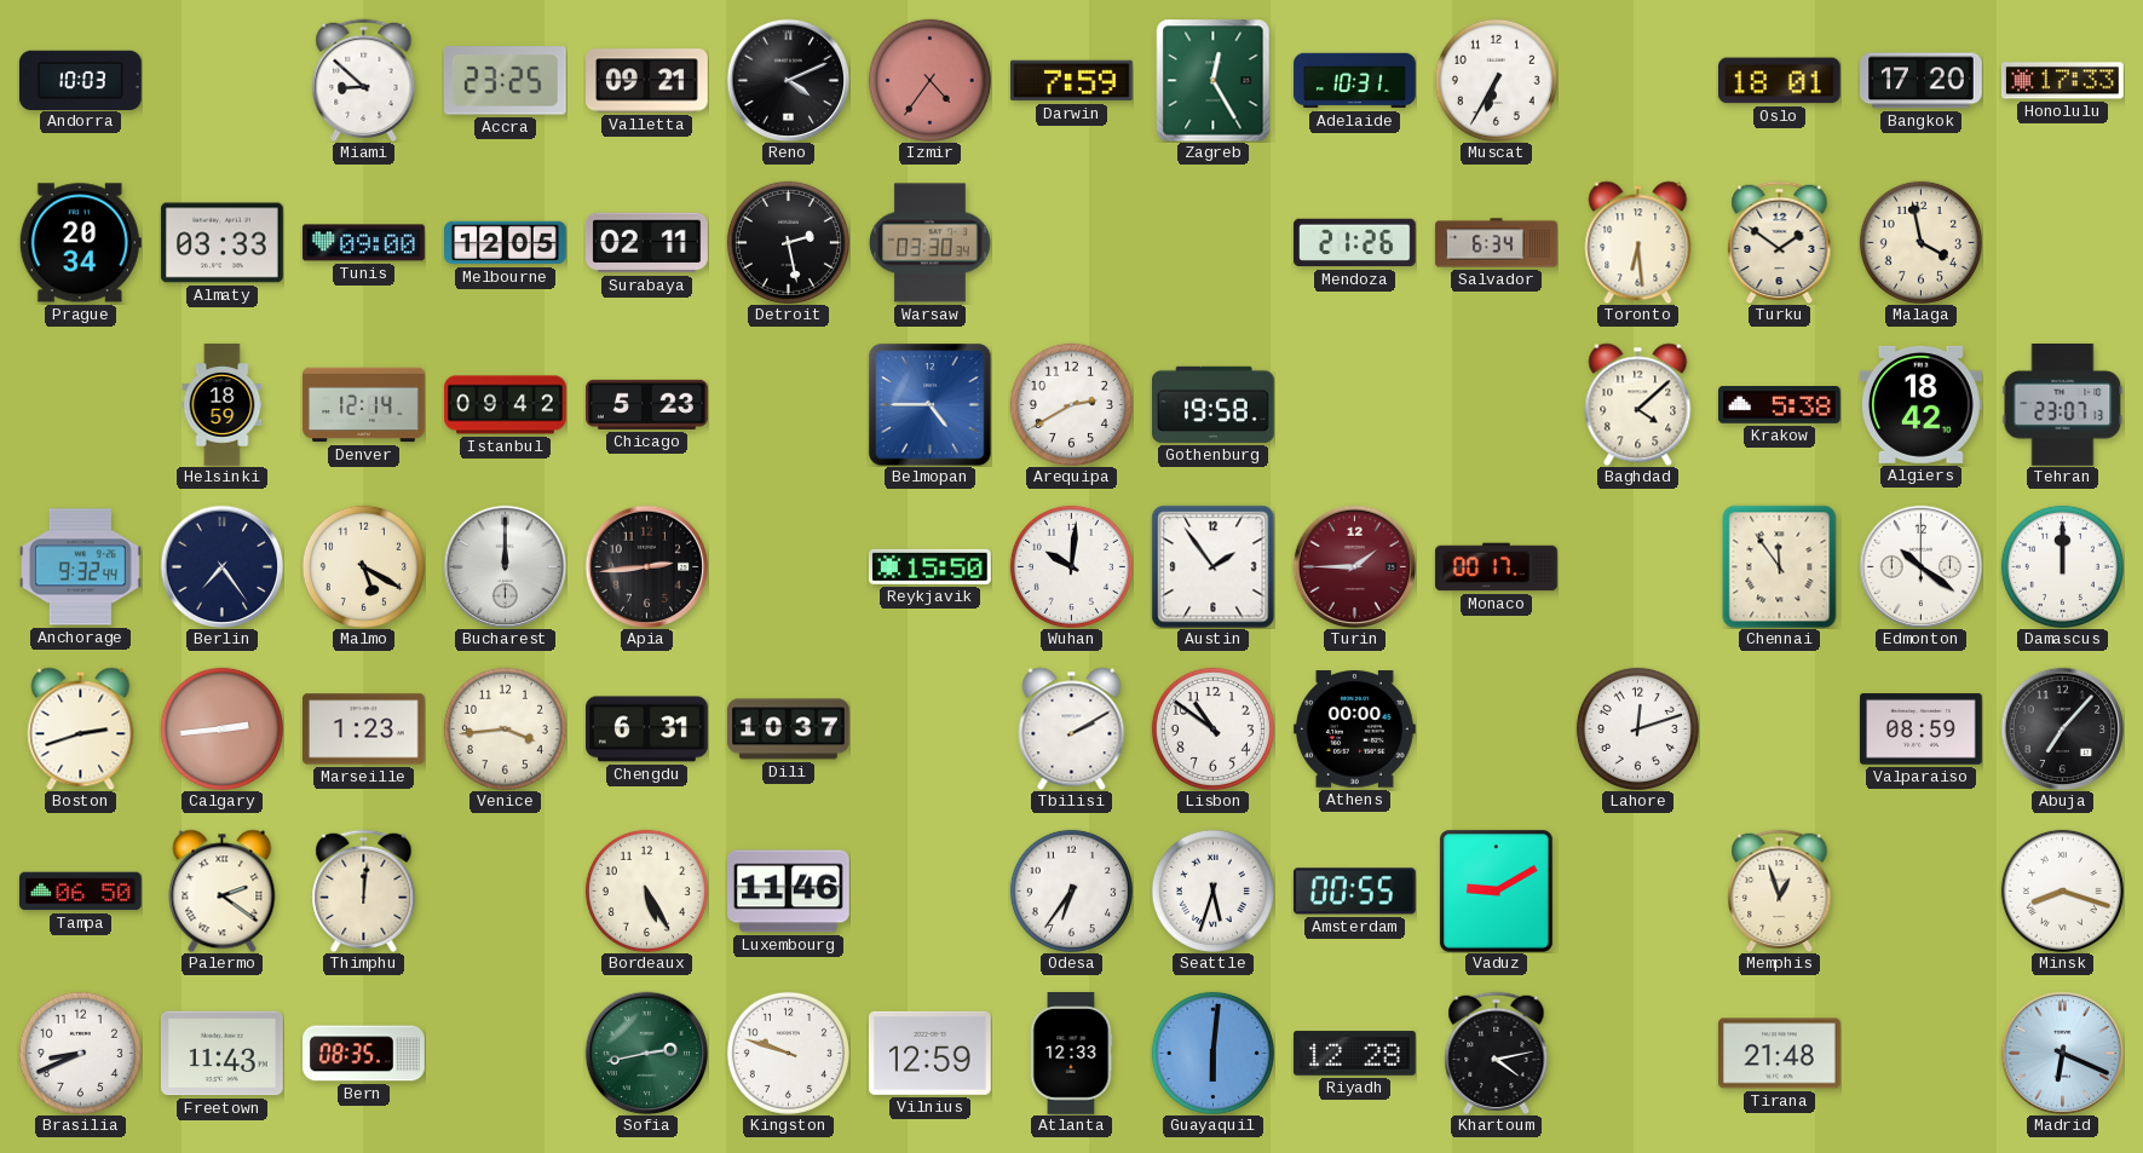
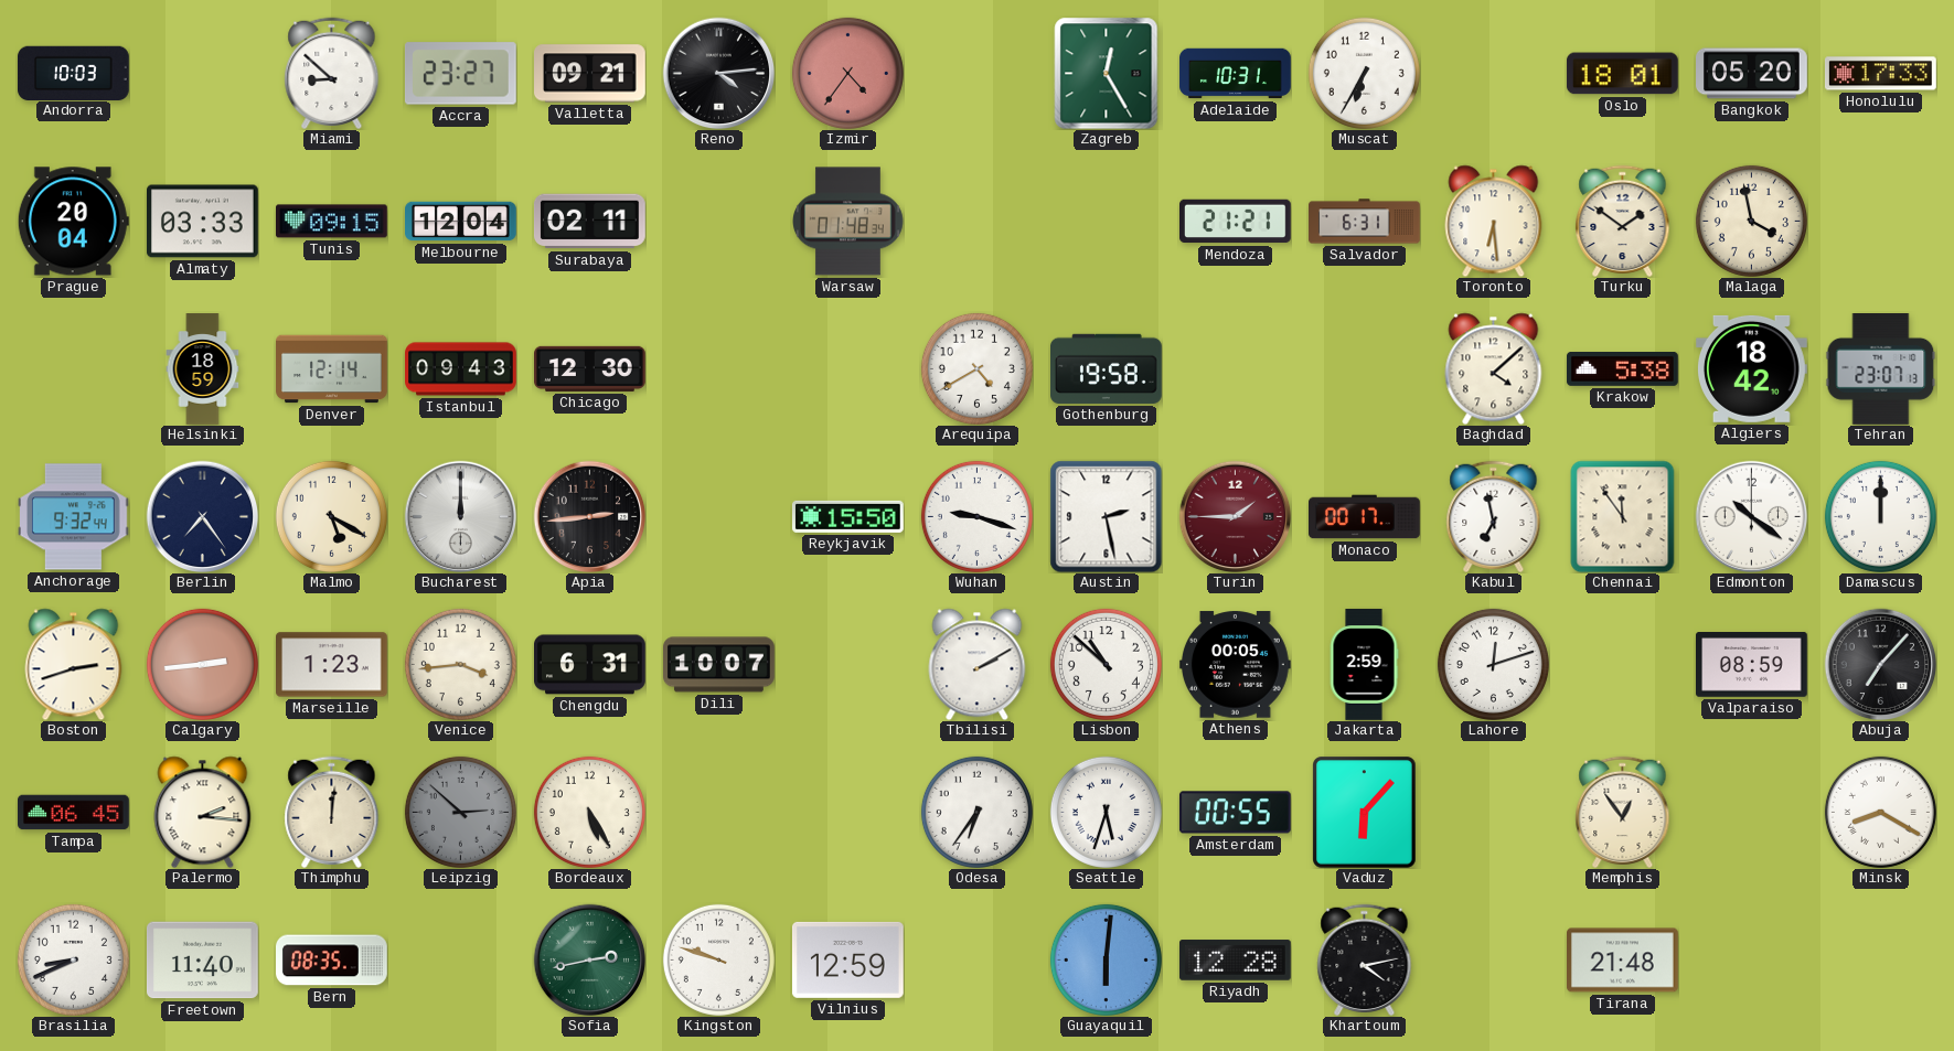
Accra: 23:25 -> 23:27
Reno: 4:11 -> 4:14
Darwin: 7:59 -> none
Bangkok: 17:20 -> 05:20
Prague: 20:34 -> 20:04
Tunis: 09:00 -> 09:15
Melbourne: 12:05 -> 12:04
Detroit: 2:28 -> none
Warsaw: 03:30 -> 01:48
Mendoza: 21:26 -> 21:21
Salvador: 6:34 -> 6:31
Istanbul: 09:42 -> 09:43
Chicago: 5:23 -> 12:30
Belmopan: 4:45 -> none
Arequipa: 2:40 -> 4:40
Wuhan: 10:01 -> 9:18
Austin: 1:54 -> 2:28
Kabul: none -> 6:58
Dili: 10:37 -> 10:07
Lisbon: 10:51 -> 10:52
Athens: 00:00 -> 00:05
Jakarta: none -> 2:59
Tampa: 06:50 -> 06:45
Palermo: 2:21 -> 2:16
Leipzig: none -> 2:52
Luxembourg: 11:46 -> none
Vaduz: 9:10 -> 6:07
Memphis: 12:57 -> 12:54
Minsk: 8:18 -> 8:20
Freetown: 11:43 -> 11:40
Atlanta: 12:33 -> none
Madrid: 6:19 -> none
